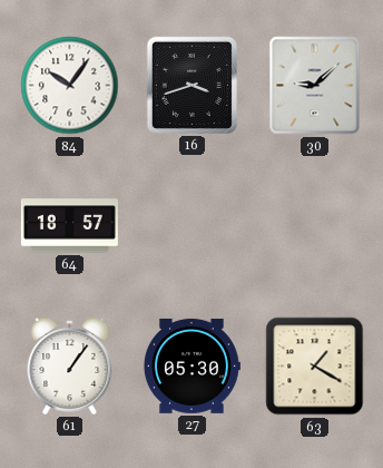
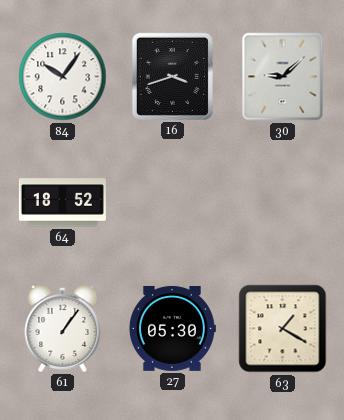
64: 18:57 -> 18:52
